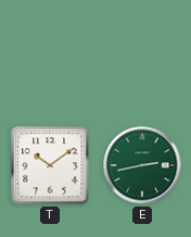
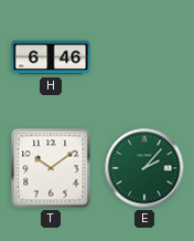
H: none -> 6:46
E: 2:43 -> 2:07
